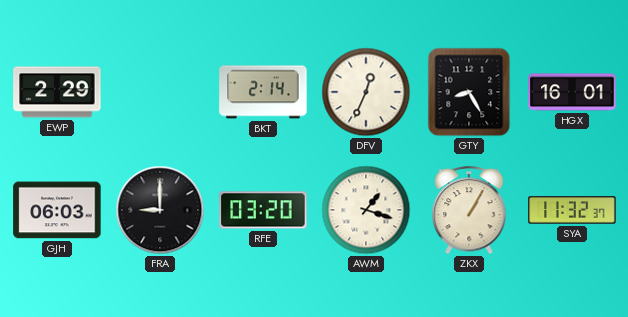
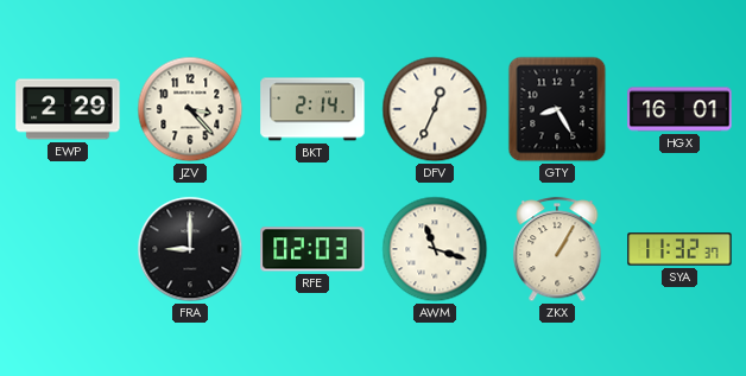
JZV: none -> 3:23
GJH: 06:03 -> none
RFE: 03:20 -> 02:03
AWM: 1:18 -> 11:18
